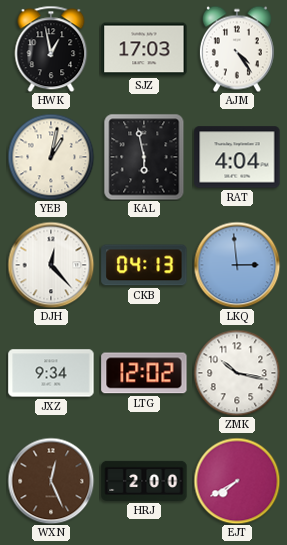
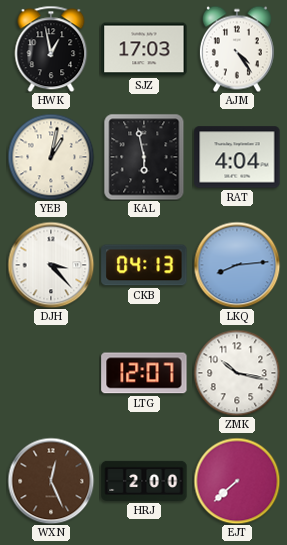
DJH: 12:23 -> 3:23
LKQ: 2:59 -> 8:14
JXZ: 9:34 -> none
LTG: 12:02 -> 12:07
EJT: 7:40 -> 7:38
